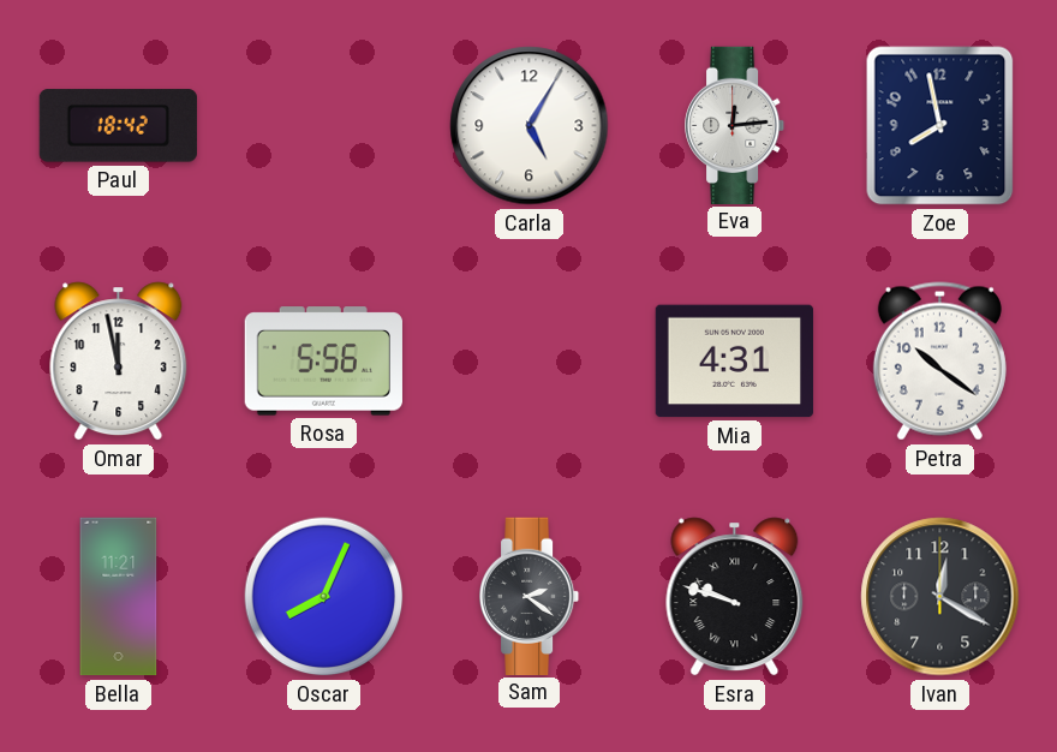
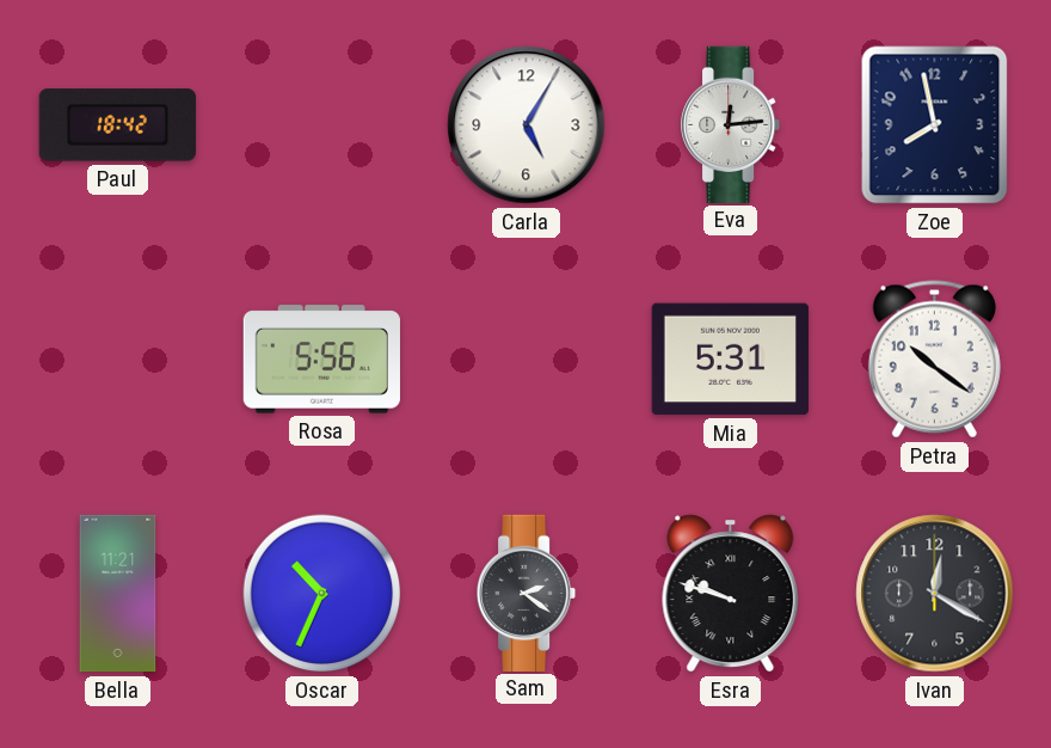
Omar: 11:58 -> none
Mia: 4:31 -> 5:31
Oscar: 8:04 -> 10:34
